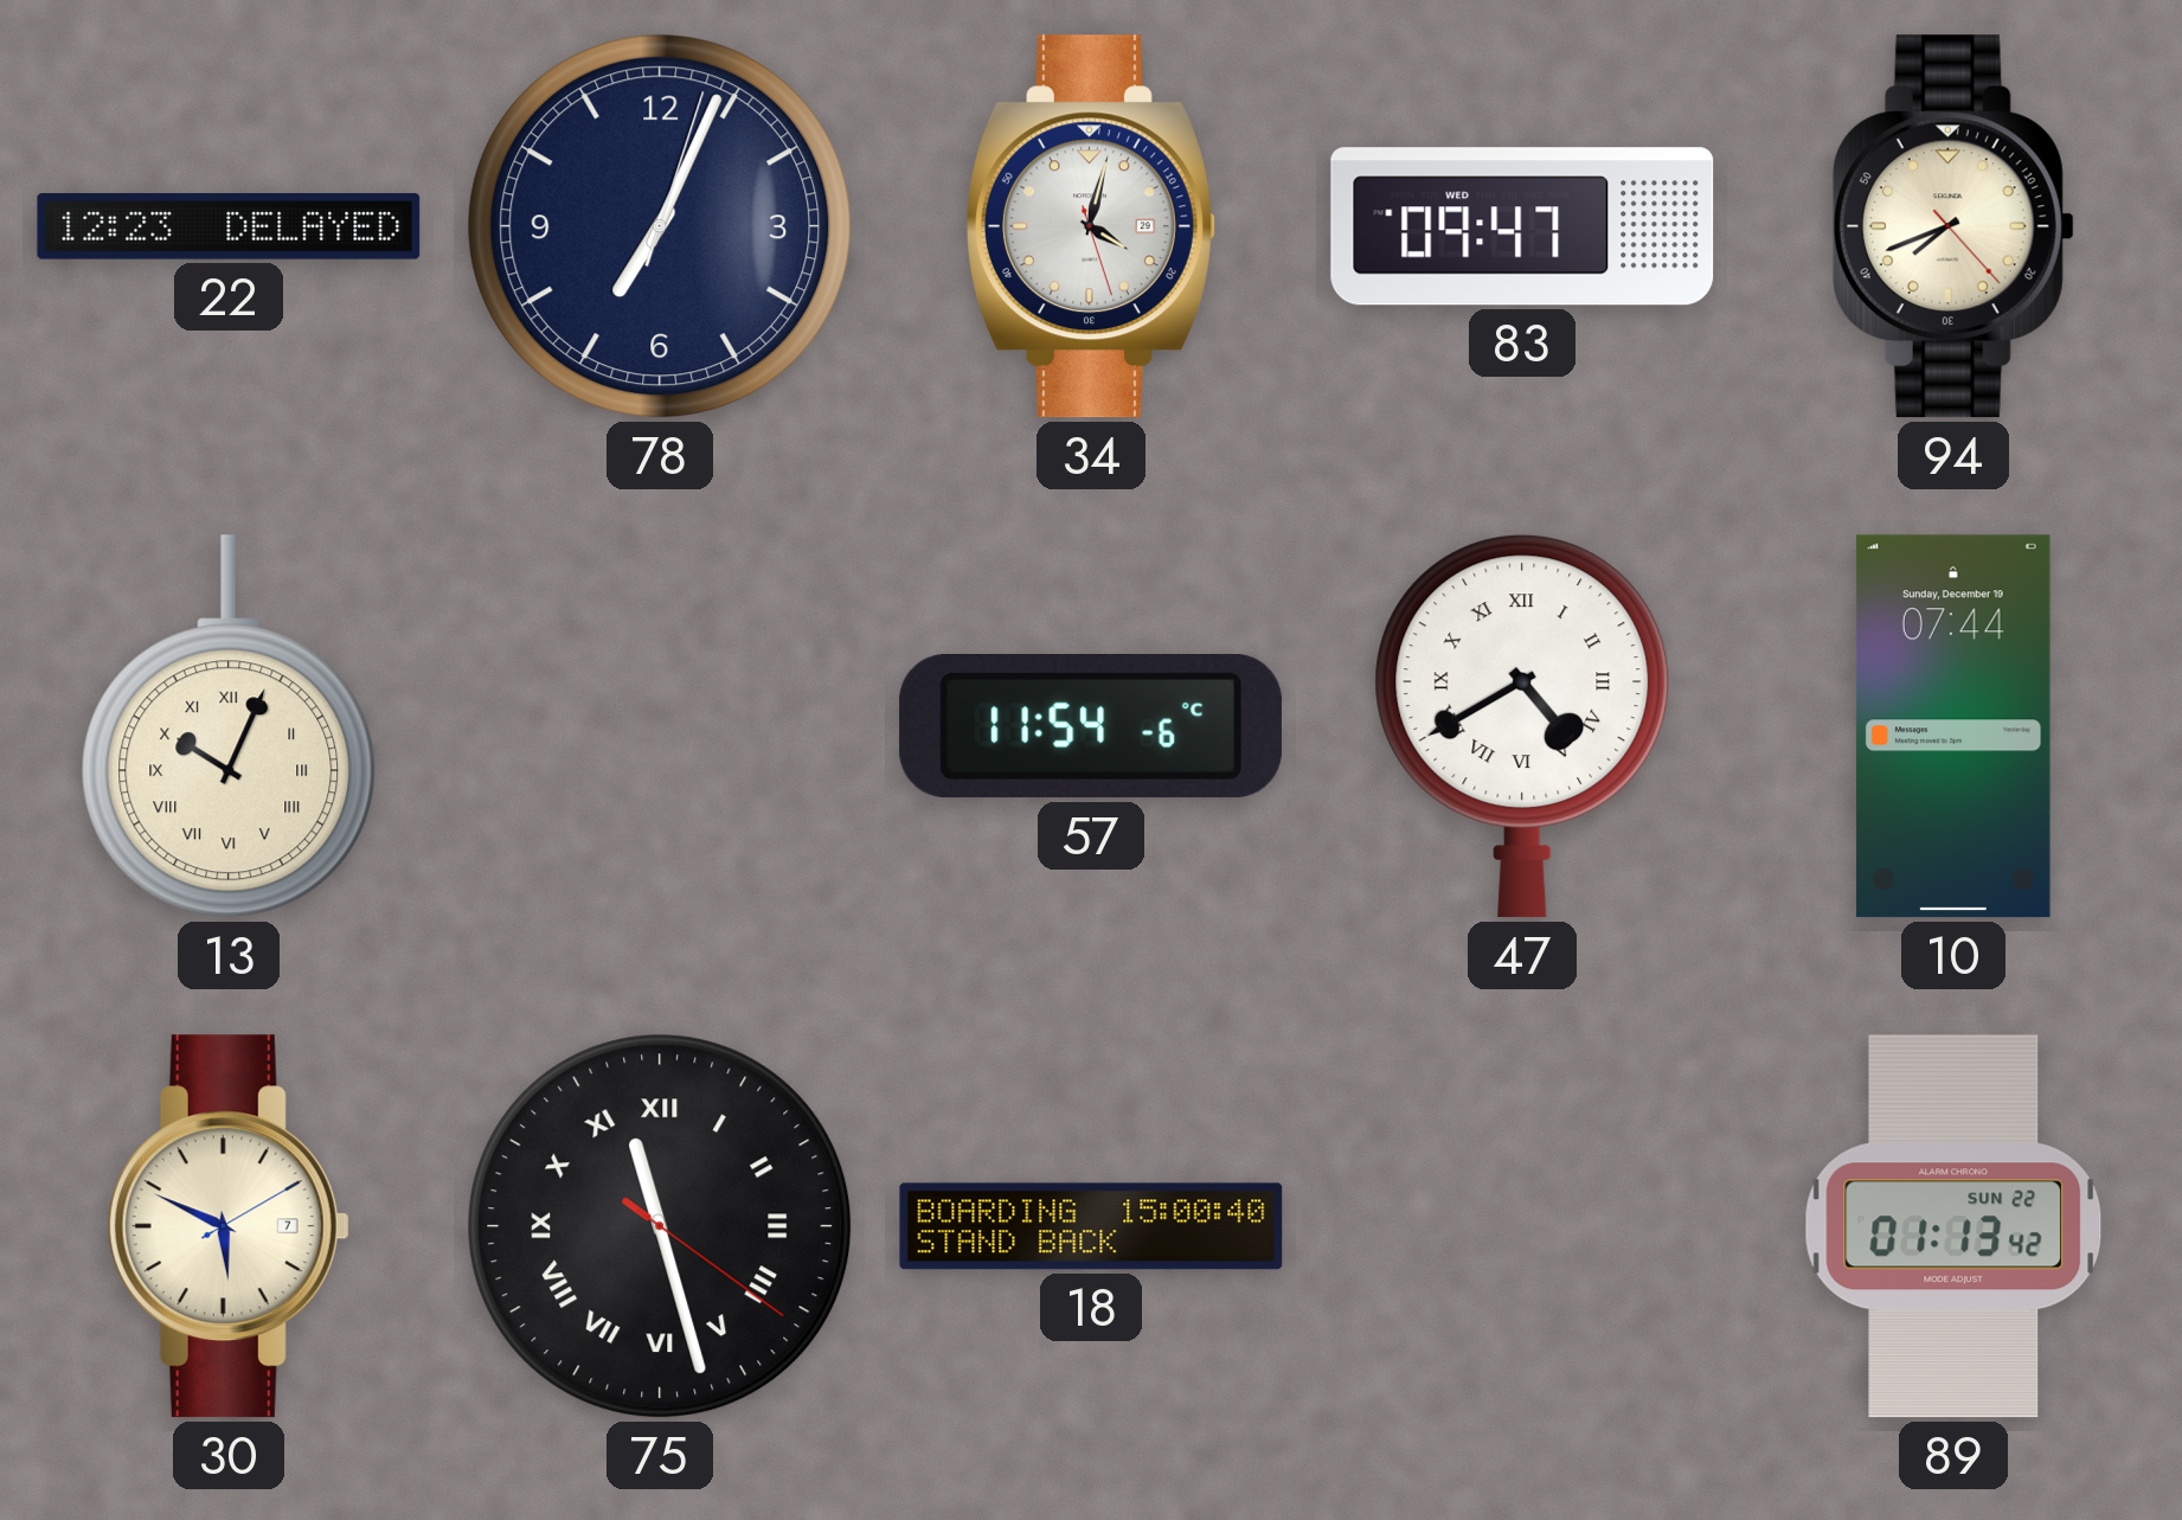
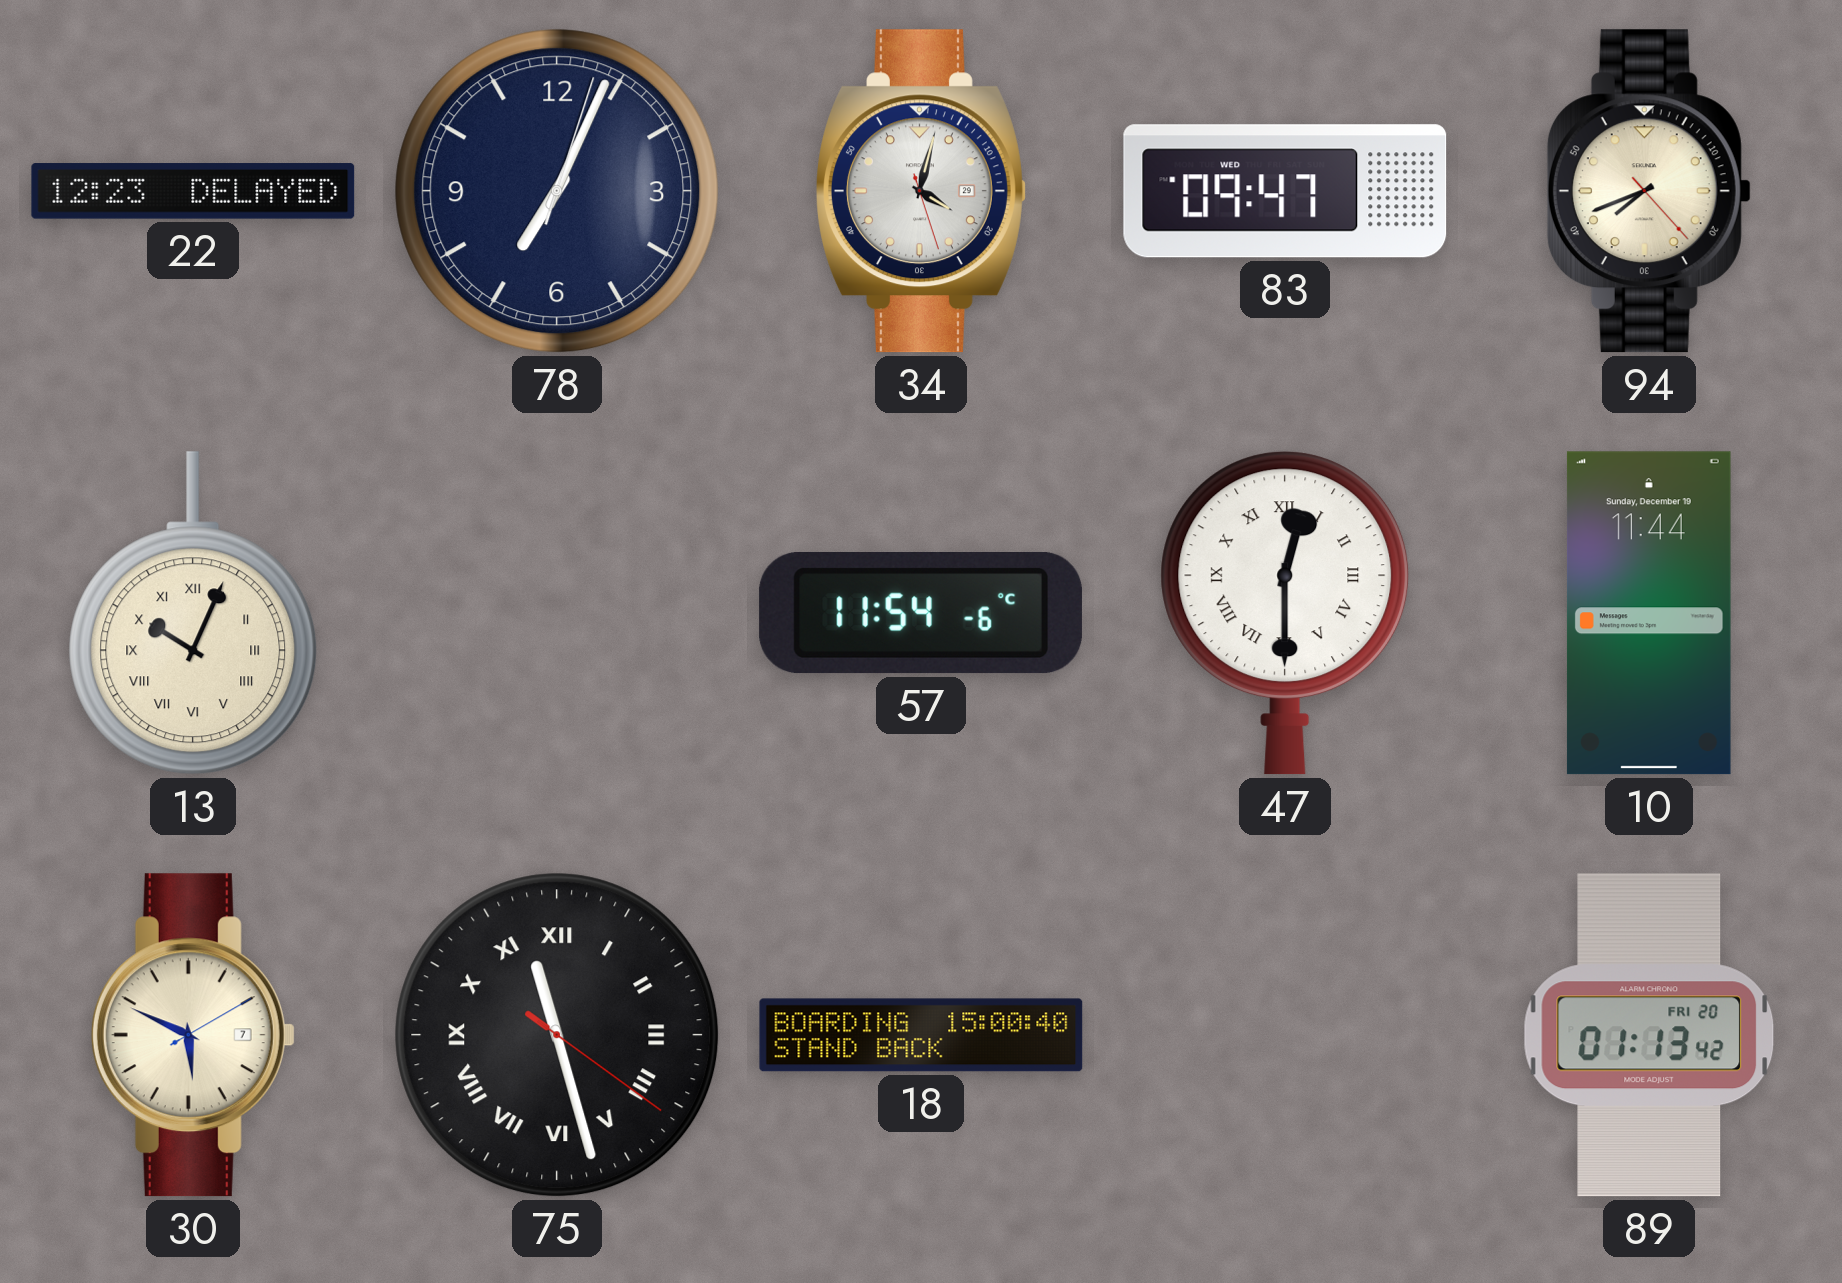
47: 4:40 -> 12:30
10: 07:44 -> 11:44
89 date: SUN 22 -> FRI 20
